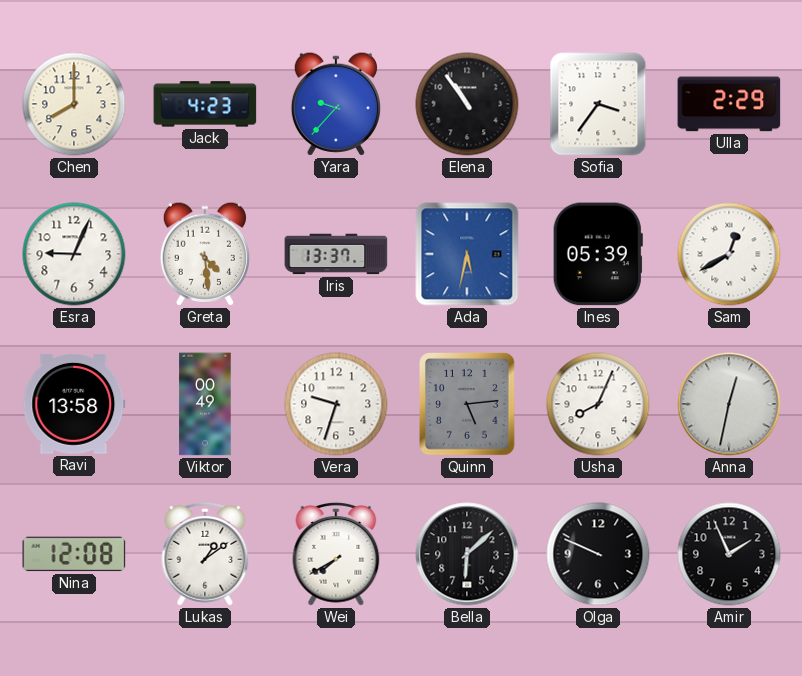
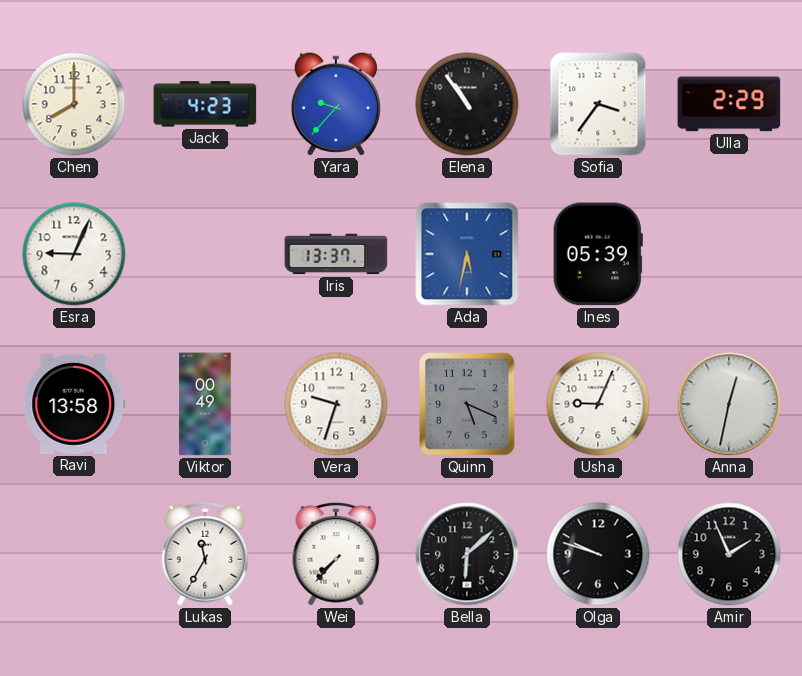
Greta: 4:29 -> none
Sam: 12:40 -> none
Quinn: 5:14 -> 5:19
Usha: 8:04 -> 9:04
Nina: 12:08 -> none
Lukas: 1:09 -> 11:35
Wei: 7:40 -> 7:37
Olga: 9:49 -> 9:48
